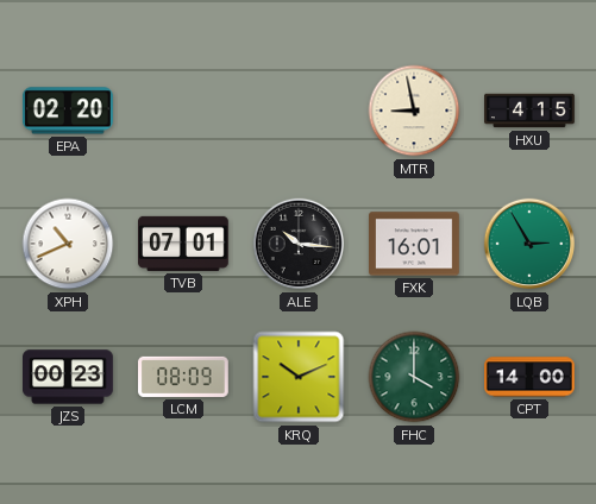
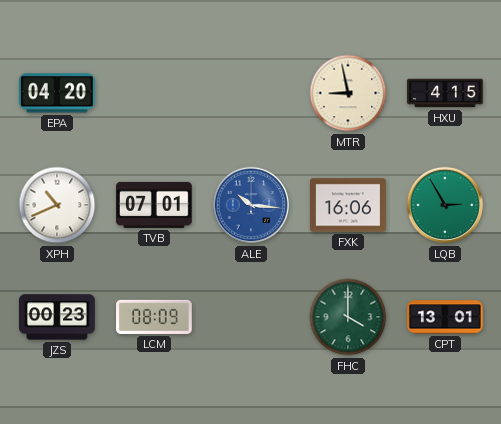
EPA: 02:20 -> 04:20
ALE dial: black -> blue
FXK: 16:01 -> 16:06
KRQ: 10:11 -> none
CPT: 14:00 -> 13:01
